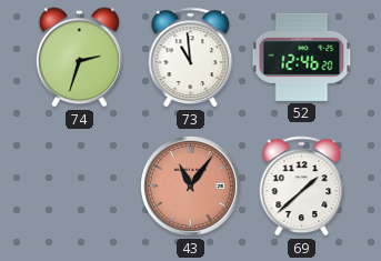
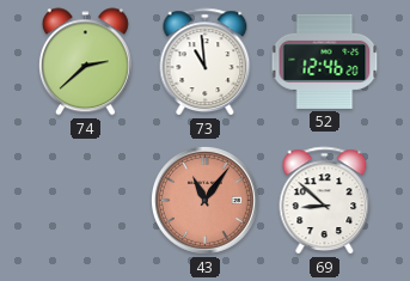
74: 2:33 -> 2:38
69: 1:38 -> 8:52
